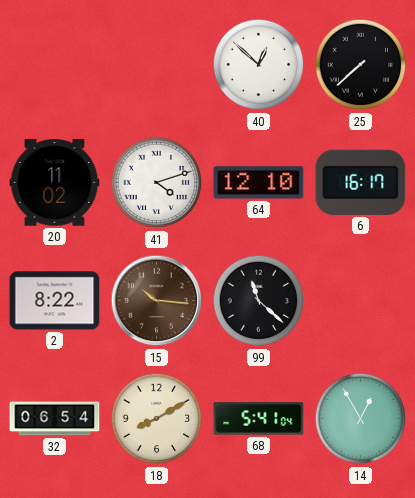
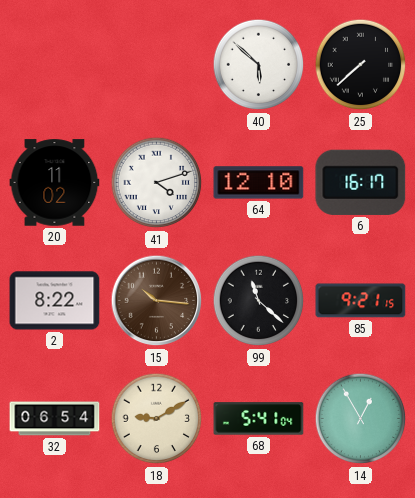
40: 12:52 -> 5:52
85: none -> 9:21
18: 8:10 -> 9:10
